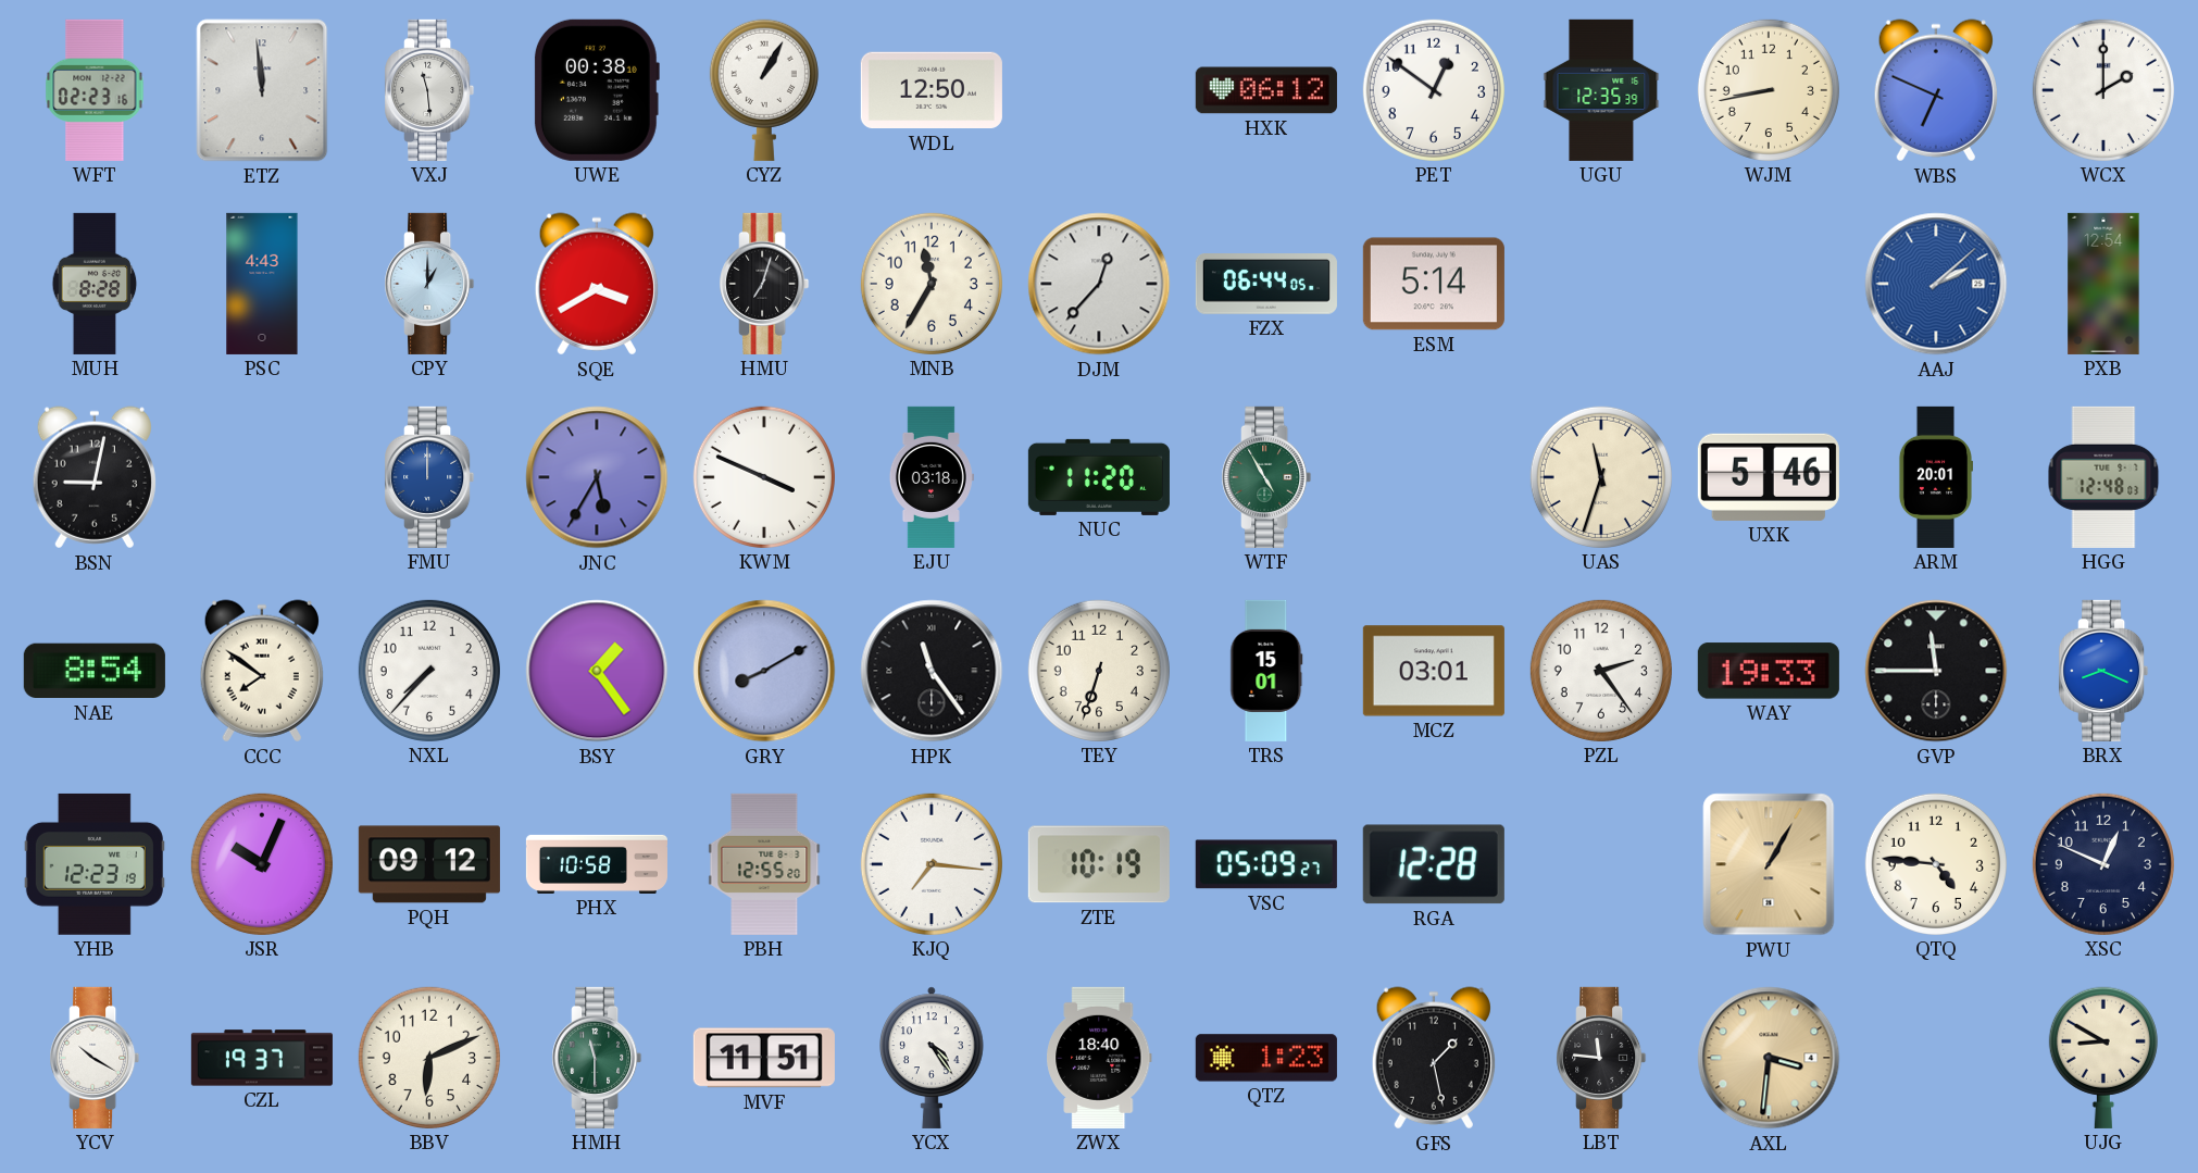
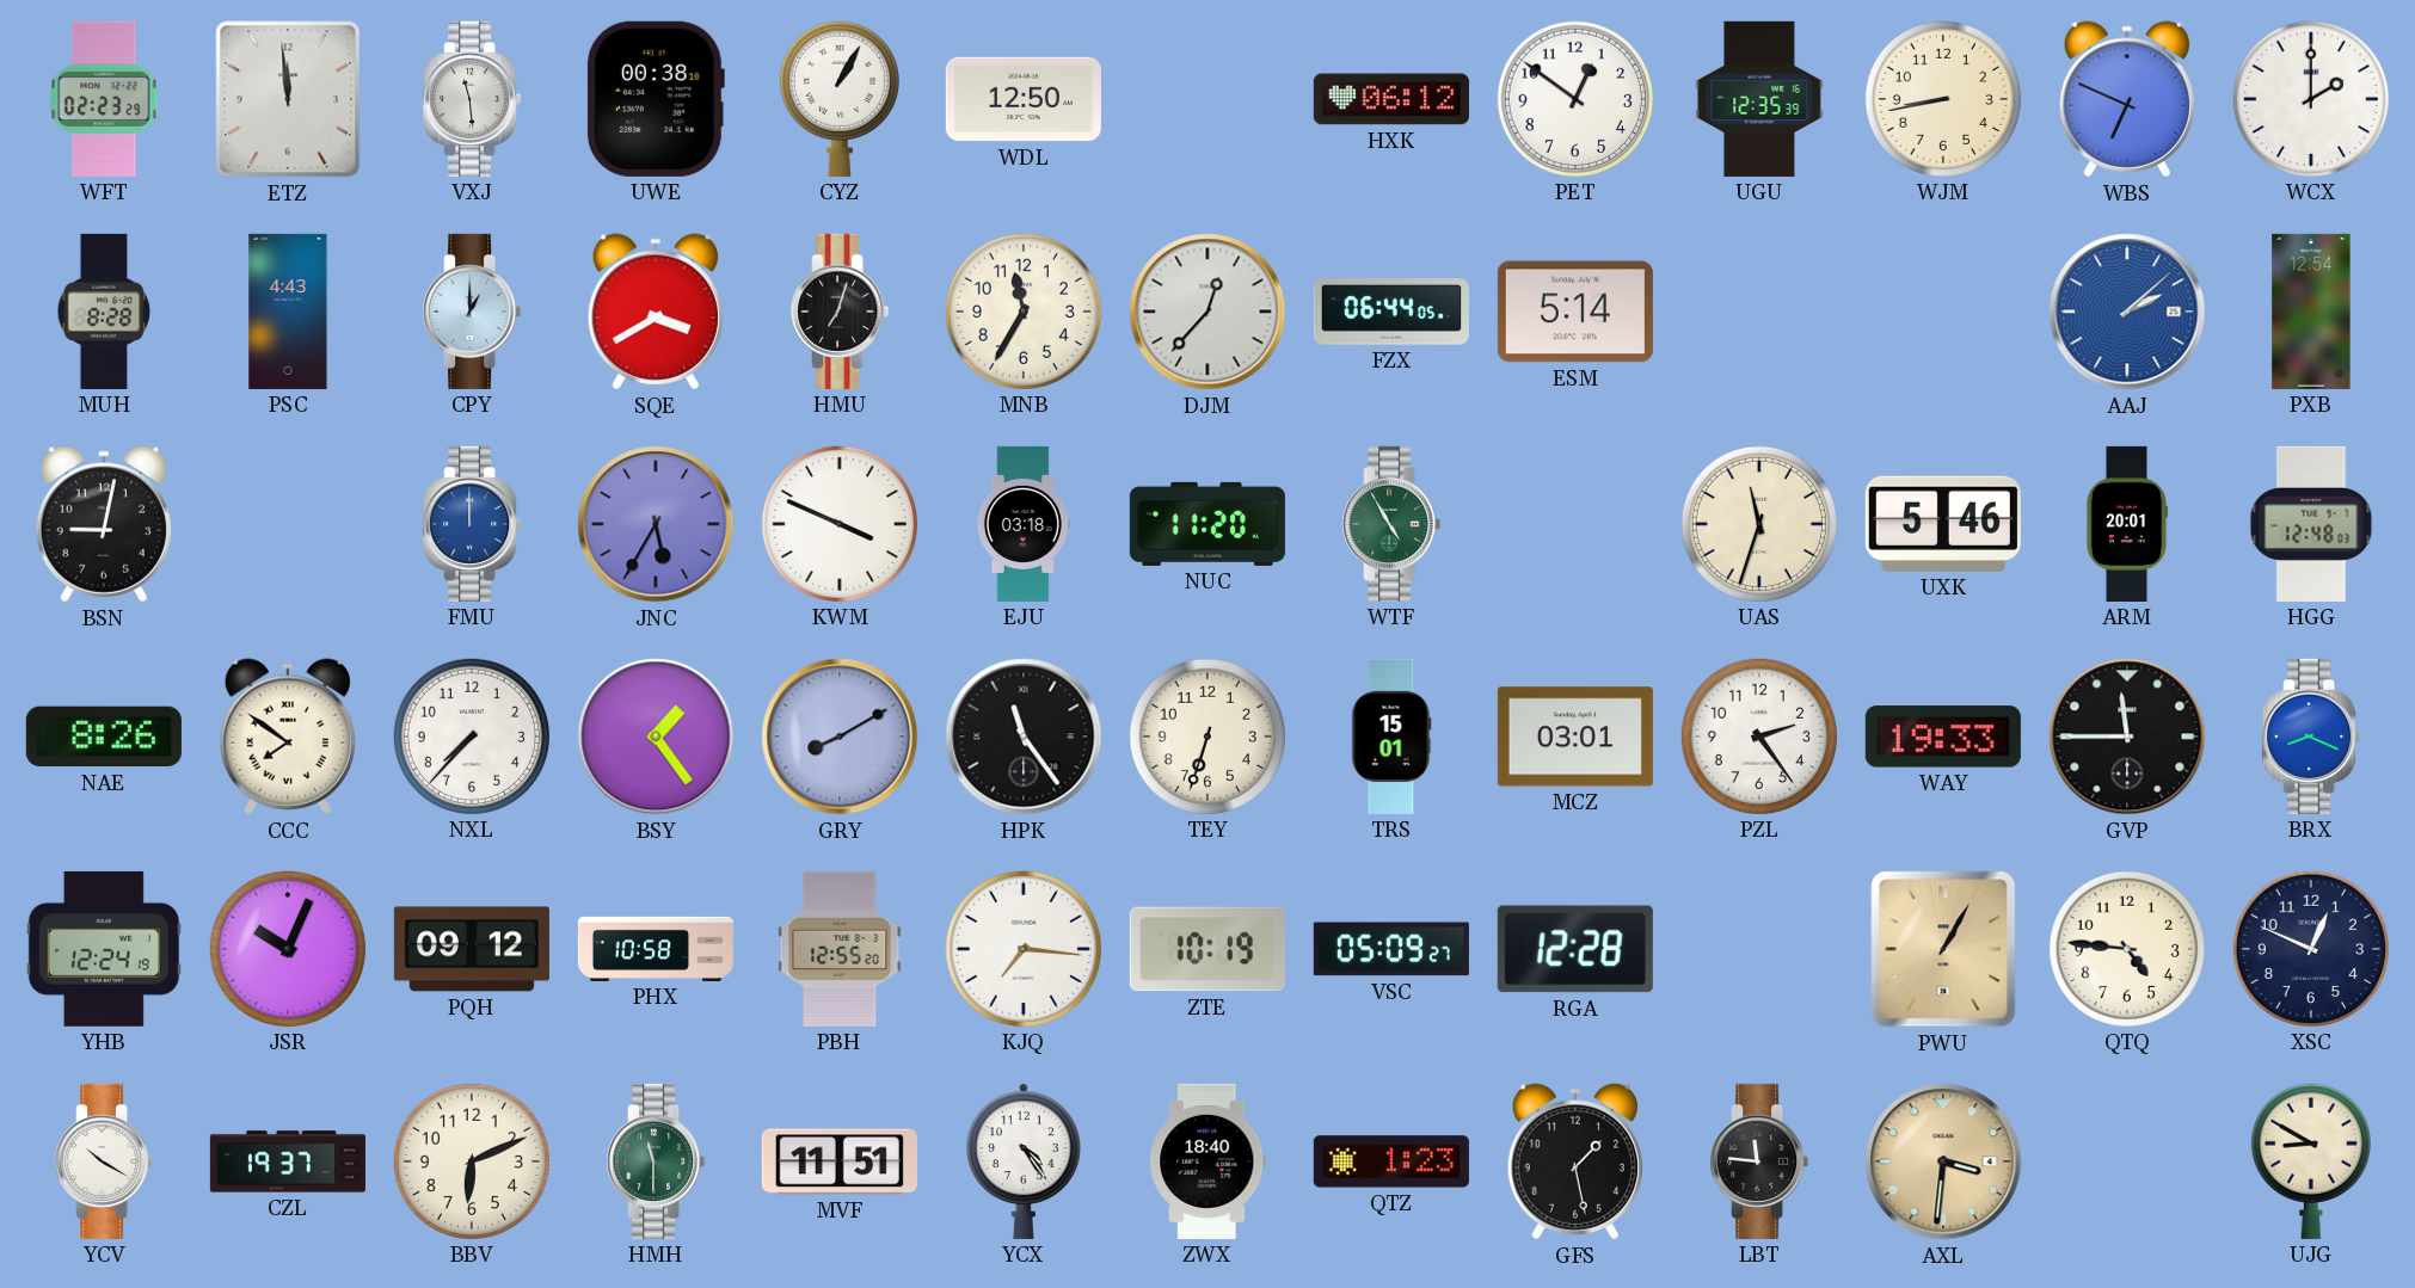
WFT: 02:23:16 -> 02:23:29
NAE: 8:54 -> 8:26
YHB: 12:23 -> 12:24
